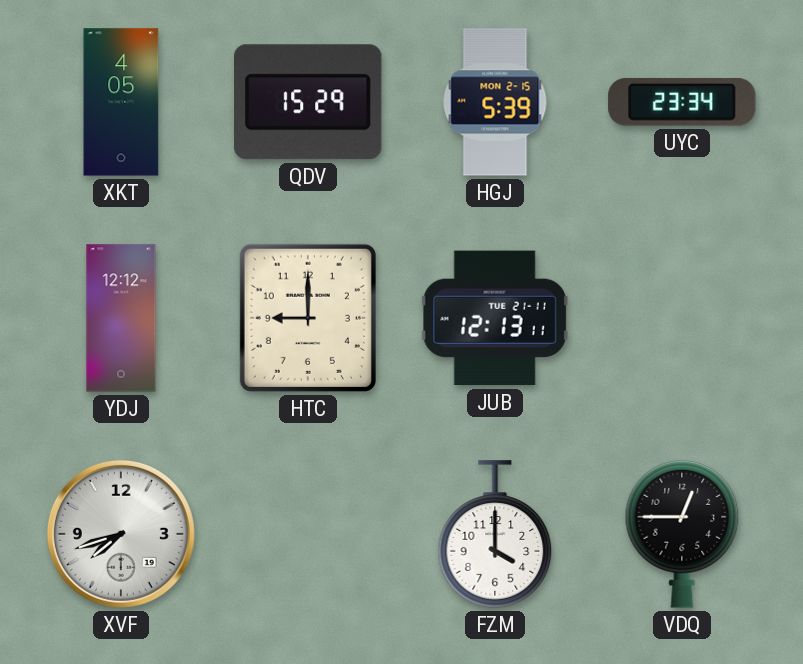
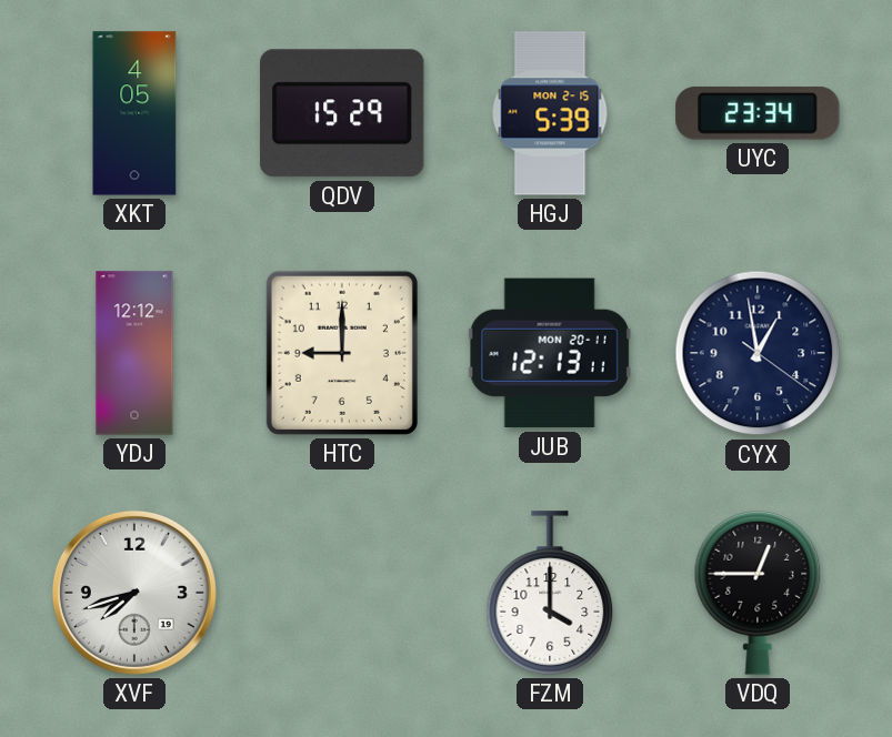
JUB date: TUE 21-11 -> MON 20-11
CYX: none -> 12:58
